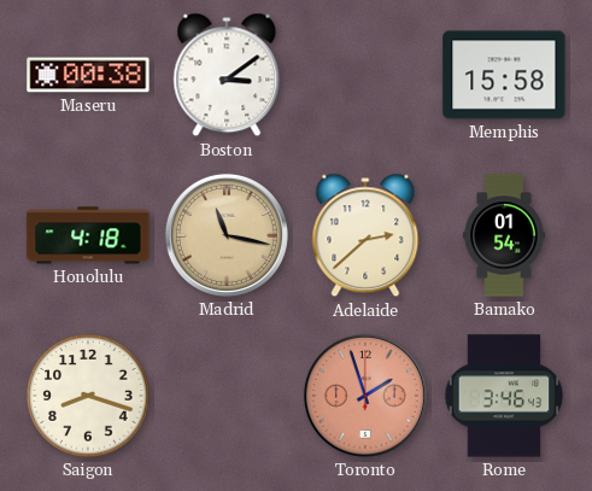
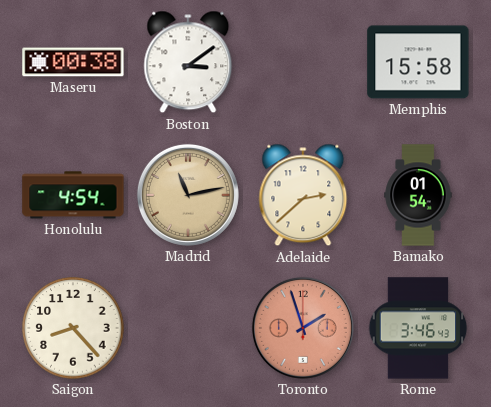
Honolulu: 4:18 -> 4:54
Madrid: 11:17 -> 11:13
Saigon: 8:18 -> 8:23
